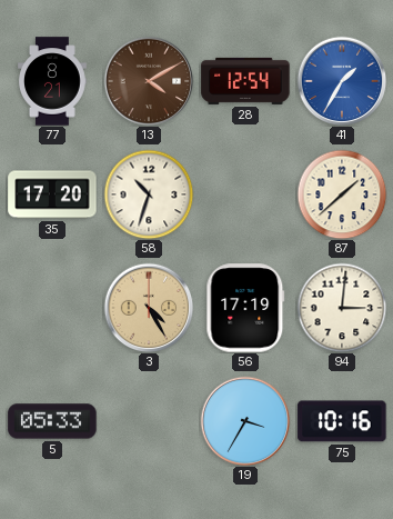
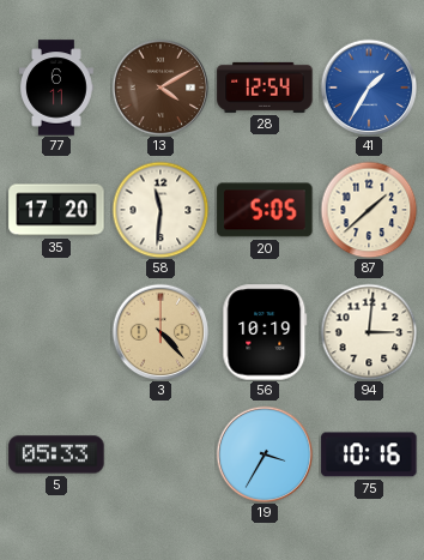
77: 8:21 -> 6:11
58: 10:33 -> 11:31
20: none -> 5:05
3: 4:25 -> 4:23
56: 17:19 -> 10:19
